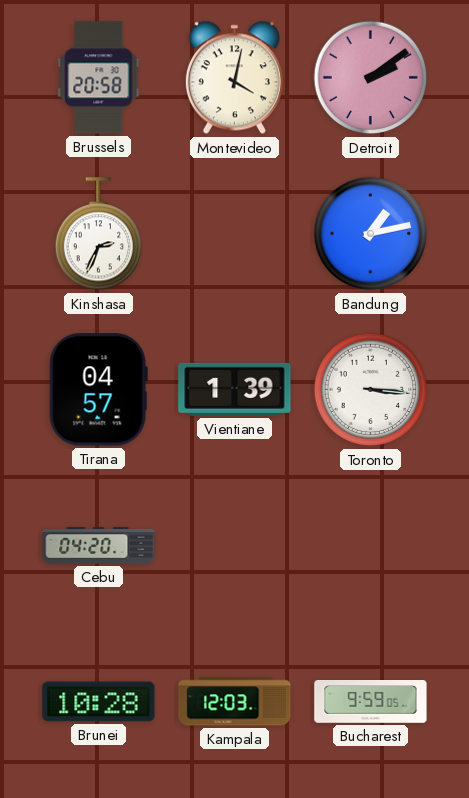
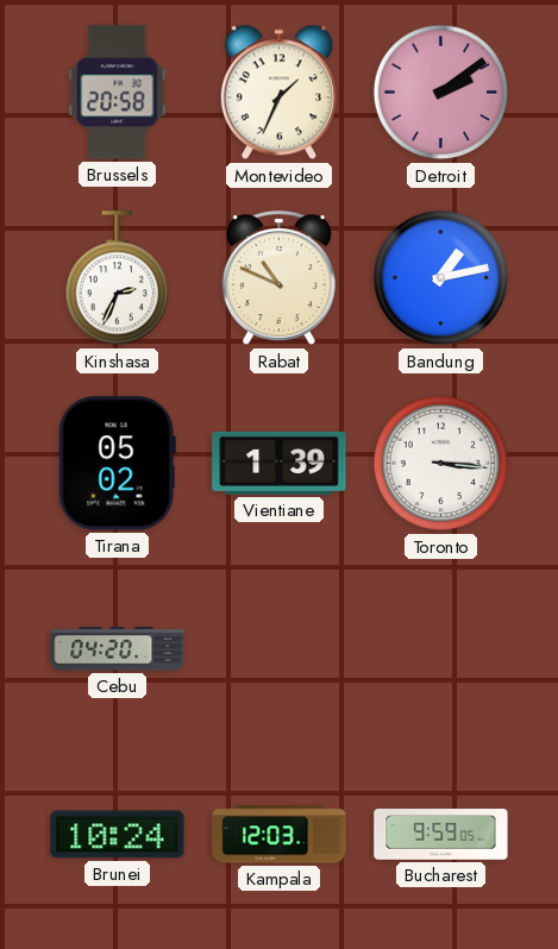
Montevideo: 4:02 -> 1:34
Rabat: none -> 10:49
Tirana: 04:57 -> 05:02
Brunei: 10:28 -> 10:24
